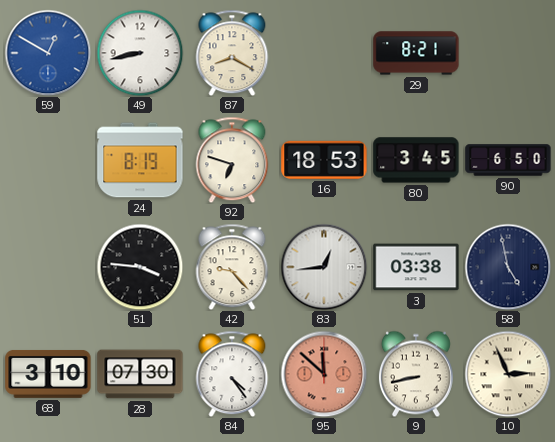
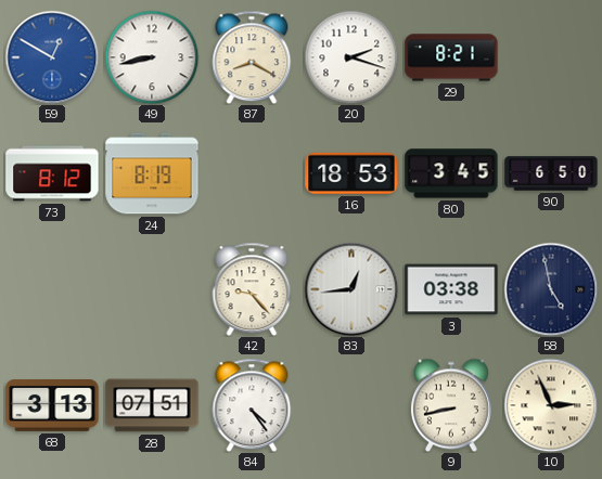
20: none -> 2:18
73: none -> 8:12
92: 6:48 -> none
51: 3:46 -> none
68: 3:10 -> 3:13
28: 07:30 -> 07:51
95: 11:52 -> none
